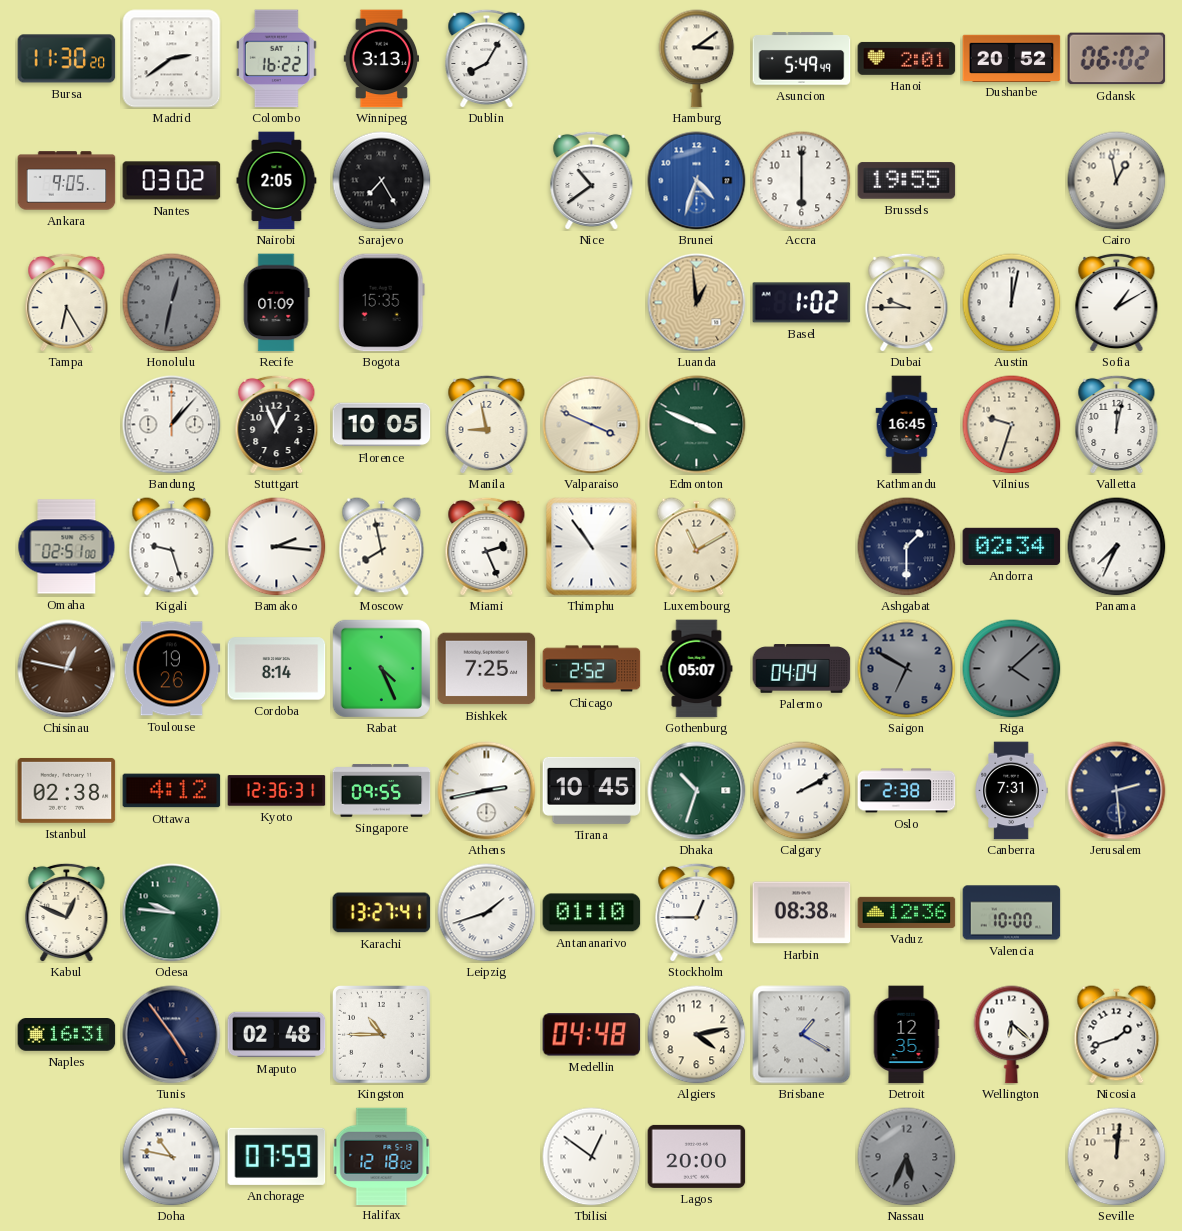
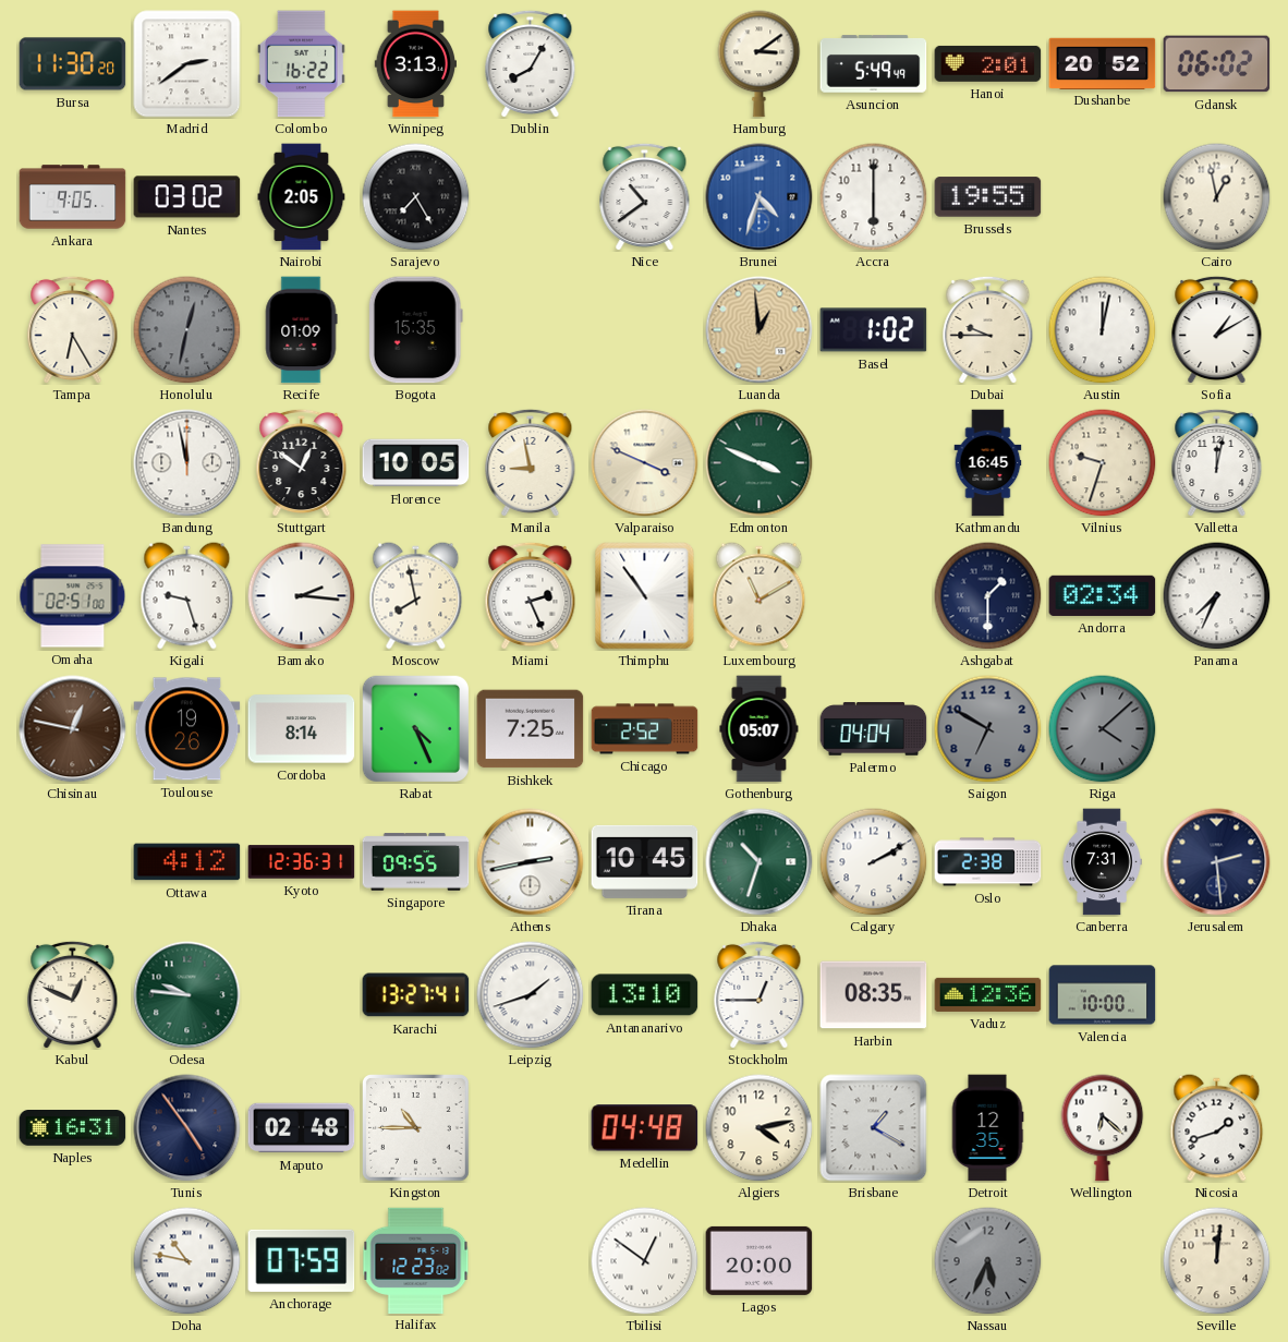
Bandung: 1:07 -> 11:58
Stuttgart: 12:56 -> 12:51
Istanbul: 02:38 -> none
Antananarivo: 01:10 -> 13:10
Harbin: 08:38 -> 08:35
Halifax: 12:18 -> 12:23
